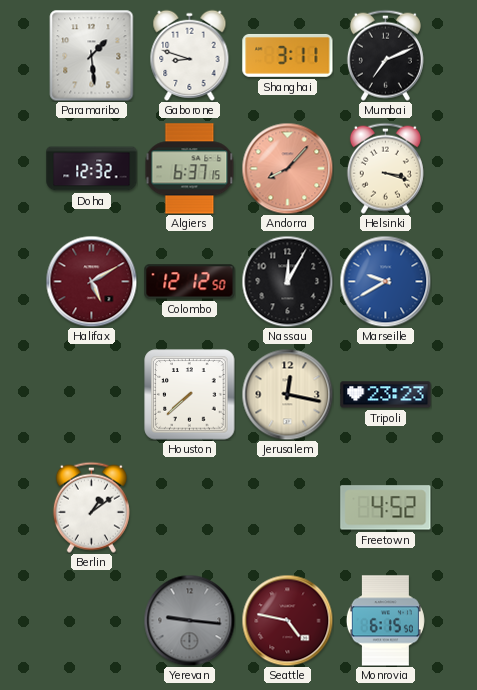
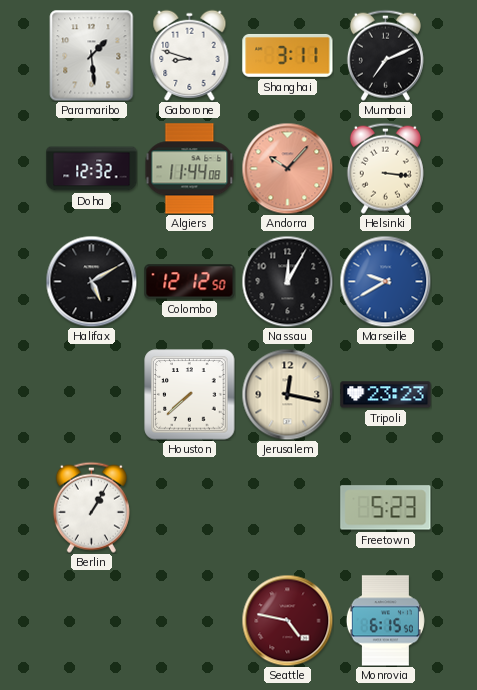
Algiers: 6:37 -> 11:44
Andorra: 8:07 -> 10:07
Helsinki: 3:18 -> 3:16
Halifax dial: burgundy -> black
Berlin: 1:09 -> 1:05
Freetown: 4:52 -> 5:23
Yerevan: 9:16 -> none
